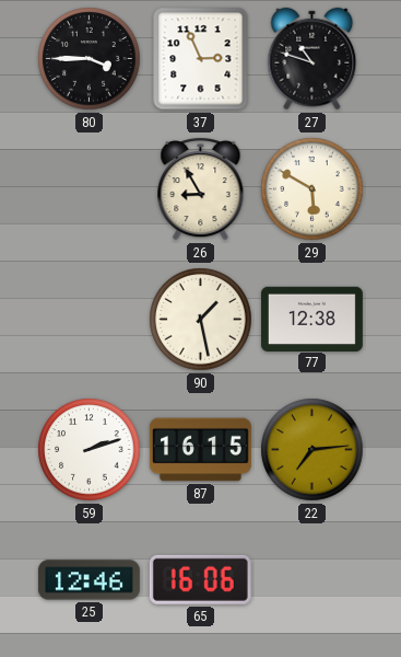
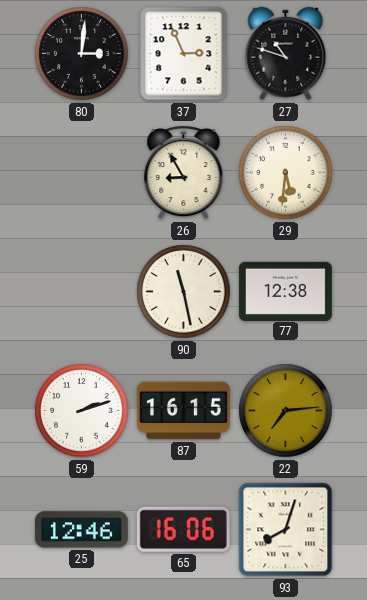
80: 3:45 -> 3:01
29: 5:50 -> 5:31
90: 1:28 -> 11:28
93: none -> 8:03
